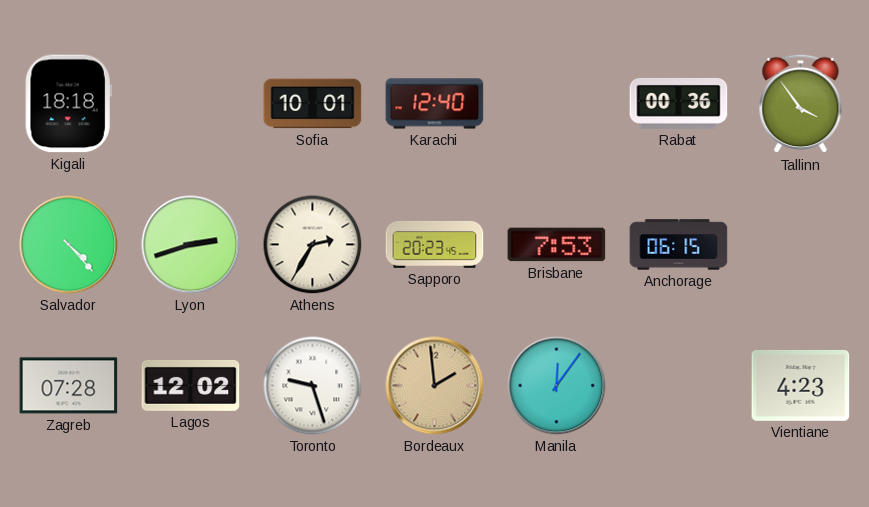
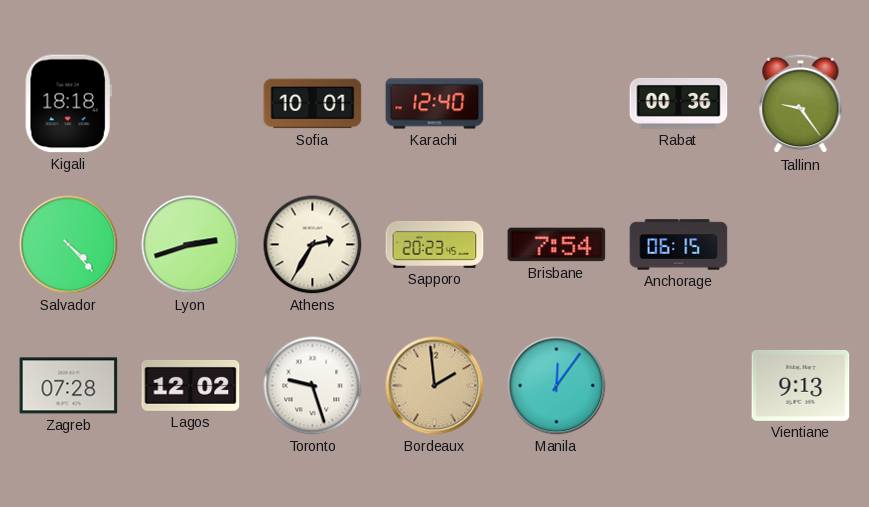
Tallinn: 3:54 -> 9:24
Brisbane: 7:53 -> 7:54
Vientiane: 4:23 -> 9:13
